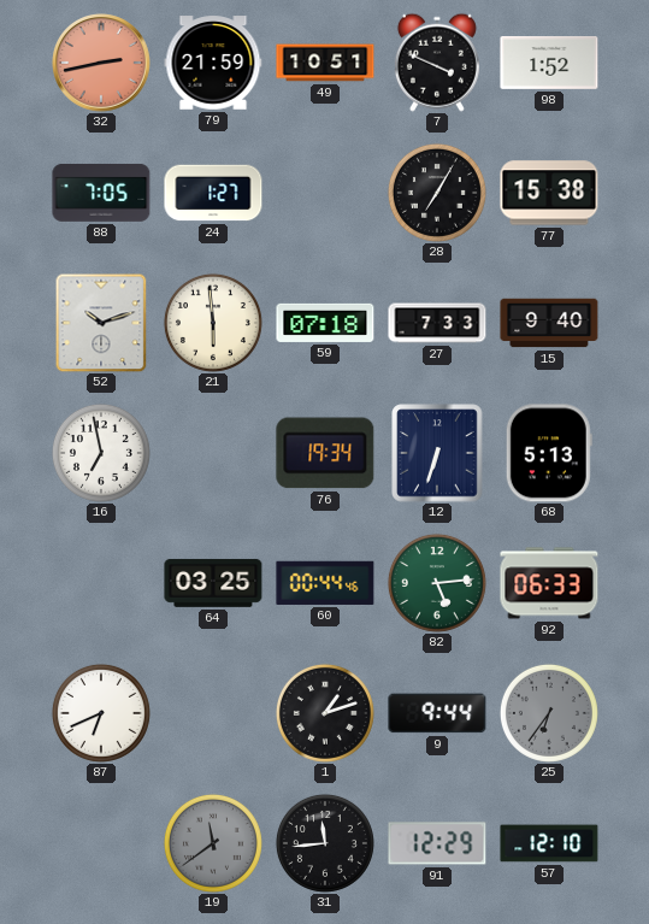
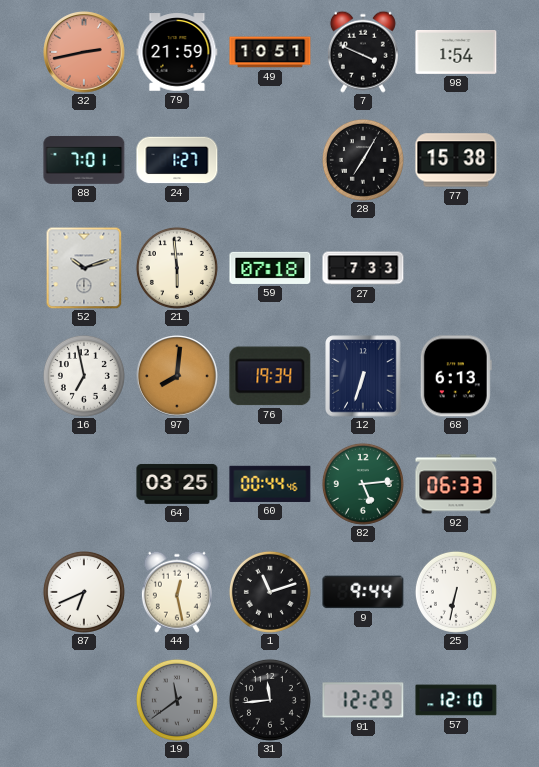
98: 1:52 -> 1:54
88: 7:05 -> 7:01
15: 9:40 -> none
97: none -> 8:01
68: 5:13 -> 6:13
44: none -> 12:28
1: 1:12 -> 11:12
25: 6:36 -> 6:32
25 dial: grey -> white
